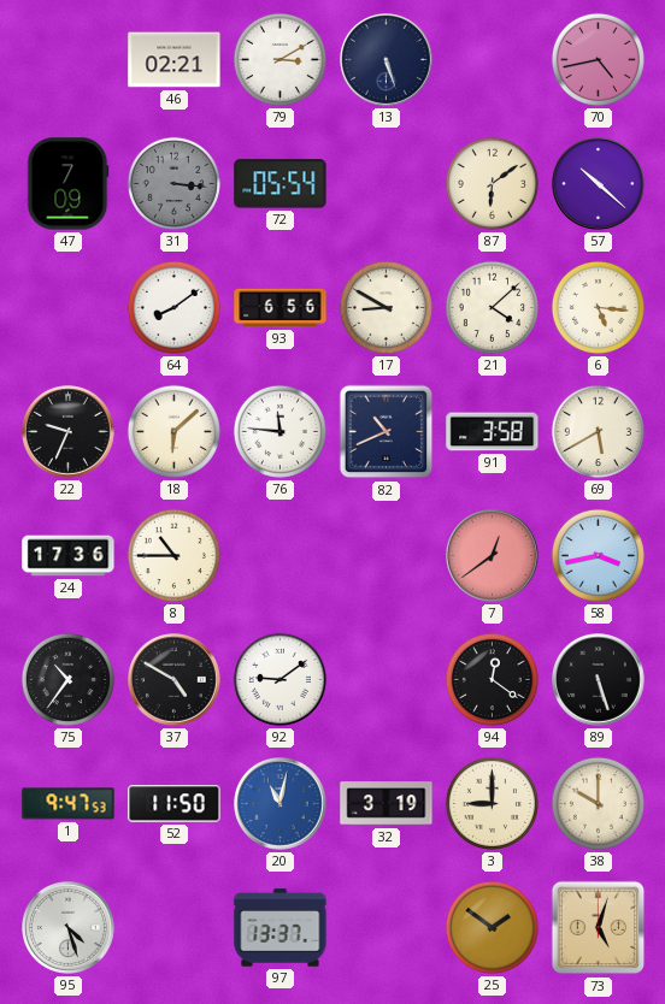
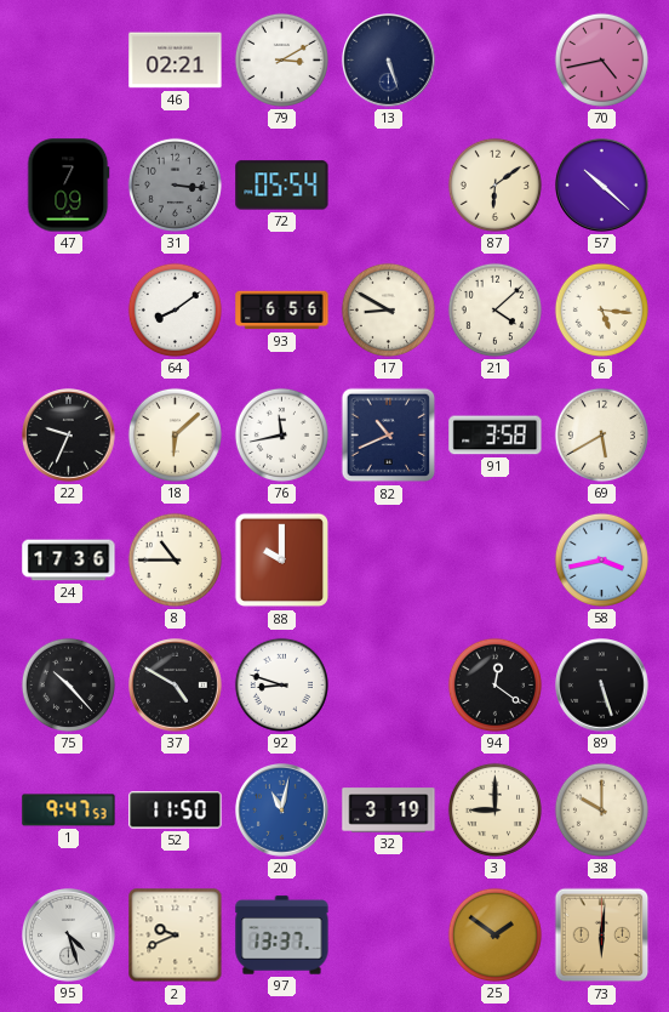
76: 11:46 -> 11:43
88: none -> 10:00
7: 12:39 -> none
75: 10:36 -> 10:23
92: 9:09 -> 8:48
2: none -> 9:41
73: 5:03 -> 6:01
